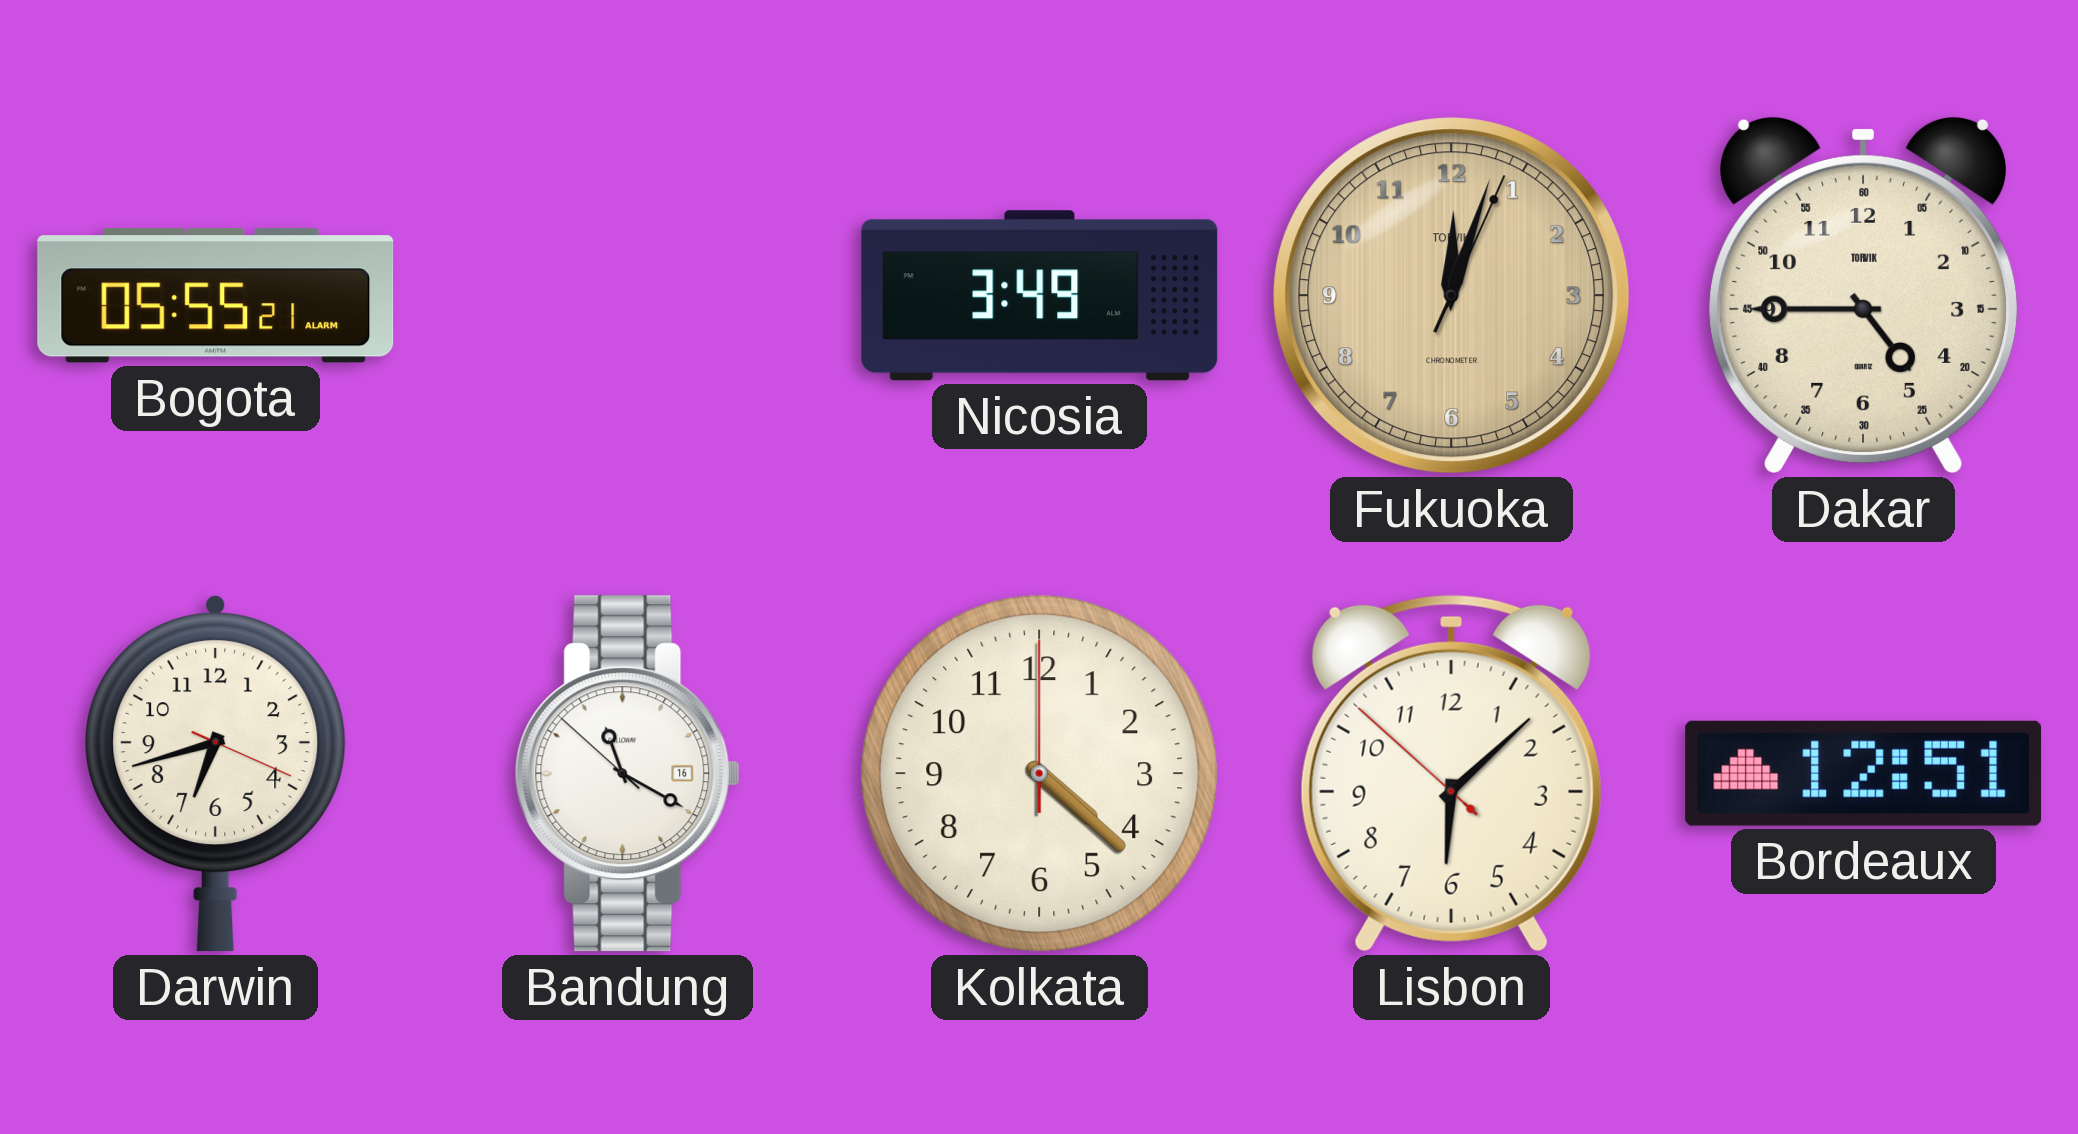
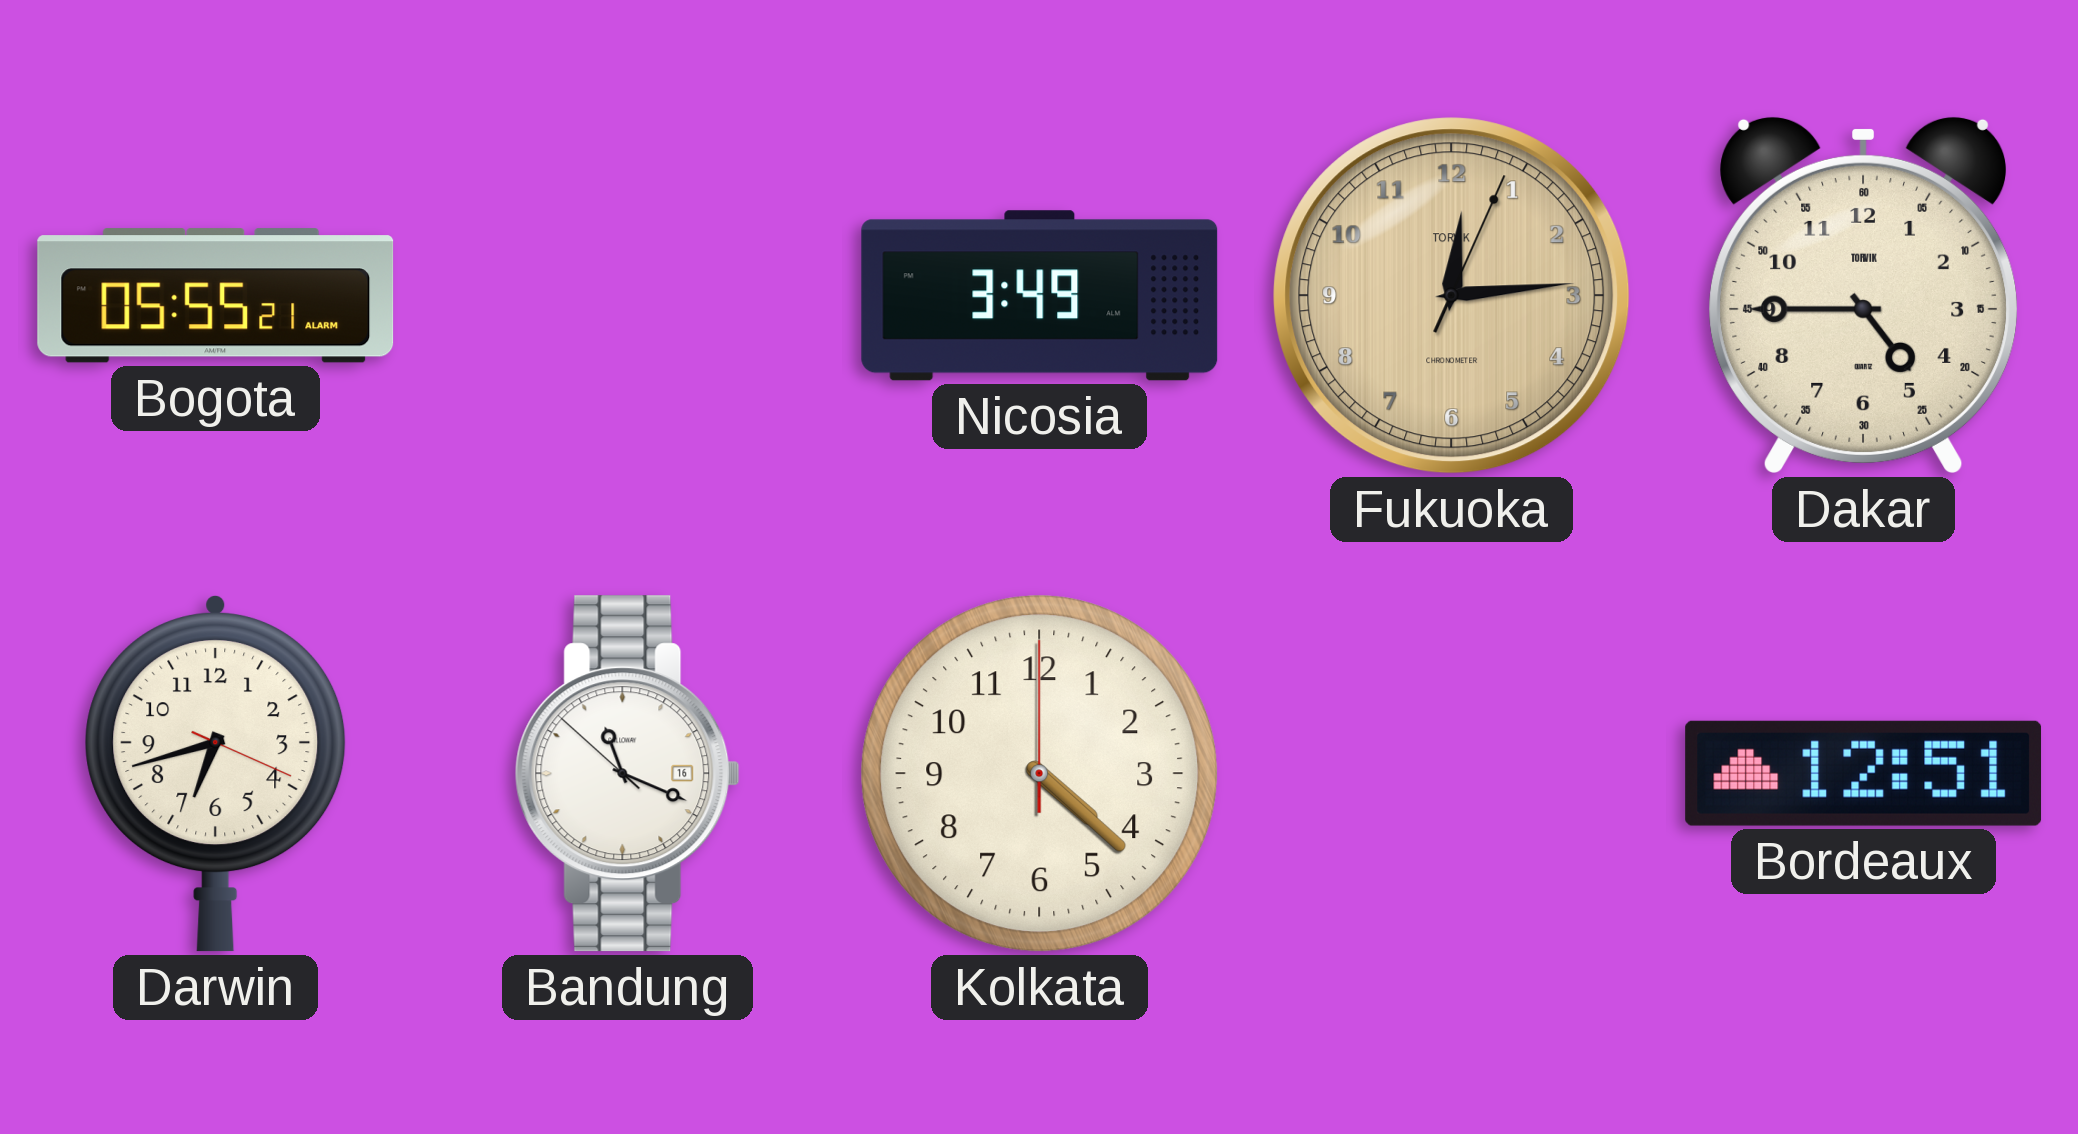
Fukuoka: 12:03 -> 12:14
Bandung: 11:19 -> 11:18
Lisbon: 6:07 -> none
